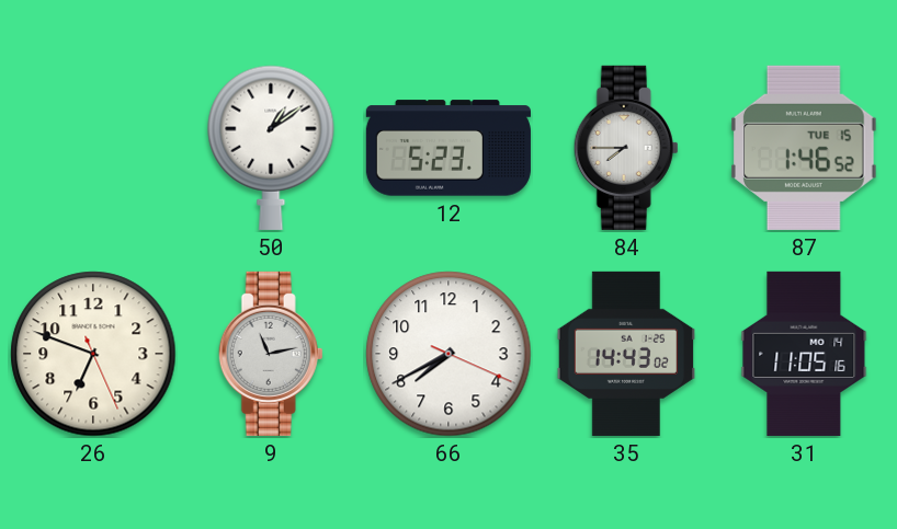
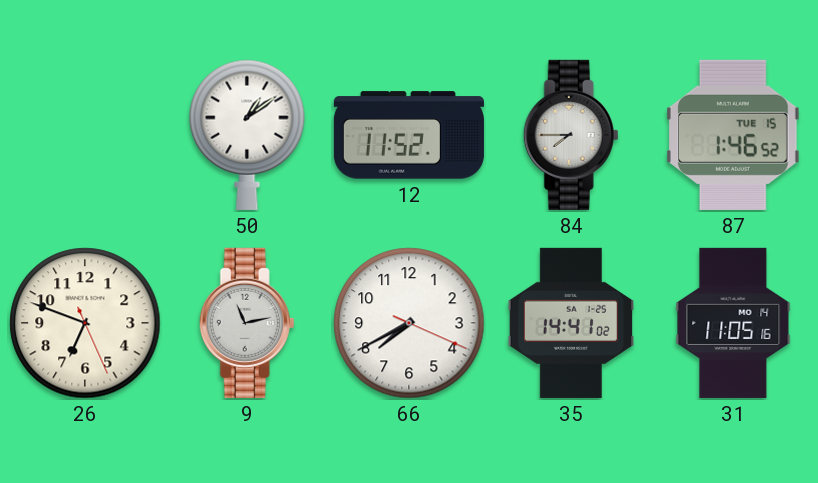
12: 5:23 -> 11:52
35: 14:43 -> 14:41
